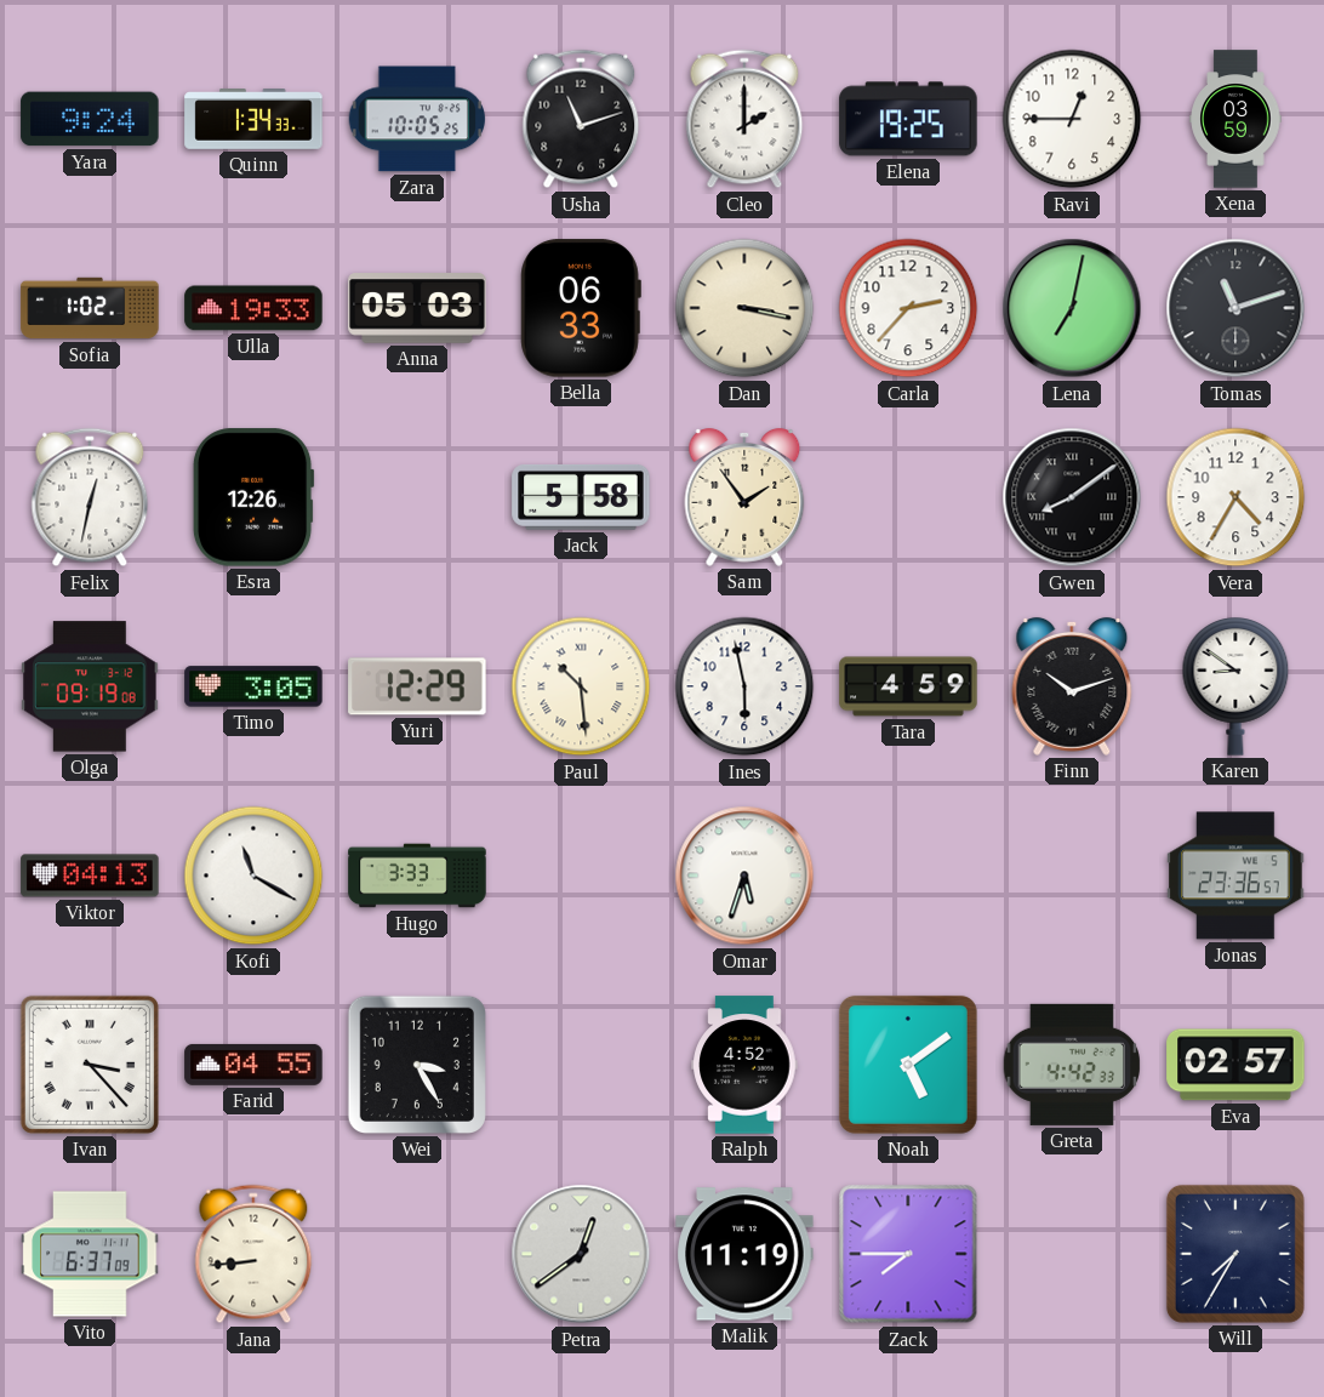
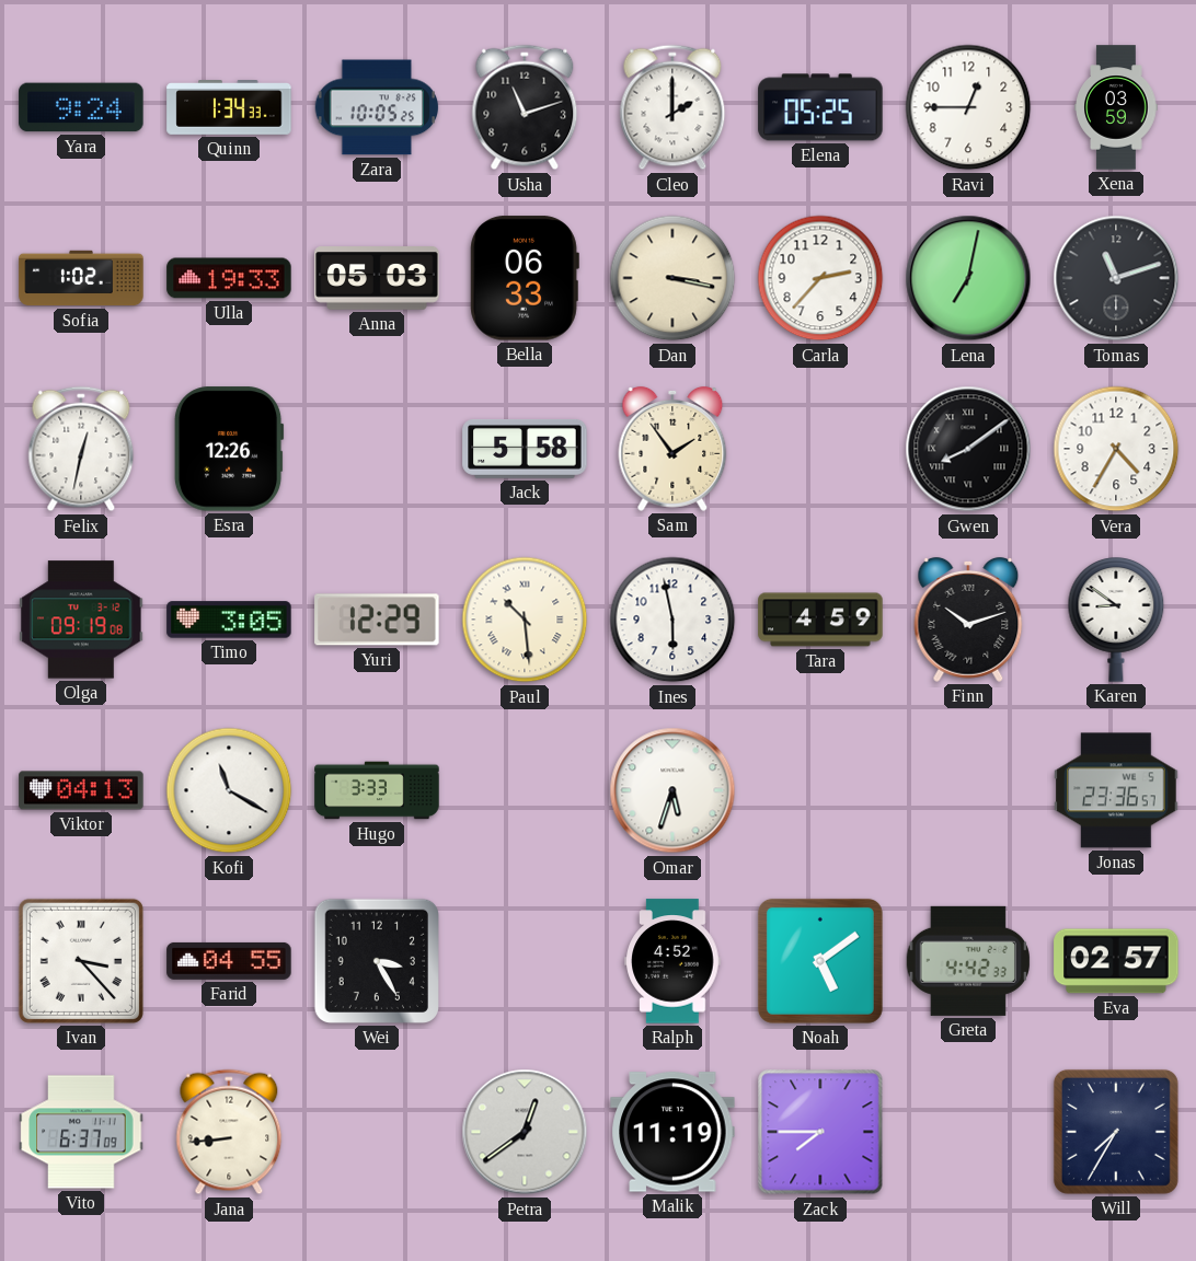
Elena: 19:25 -> 05:25
